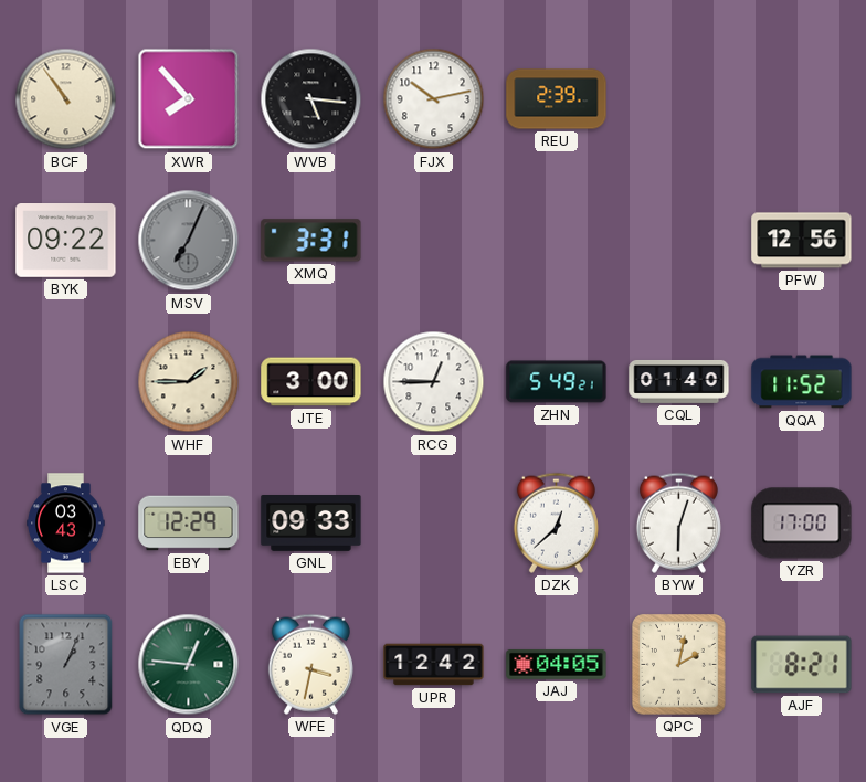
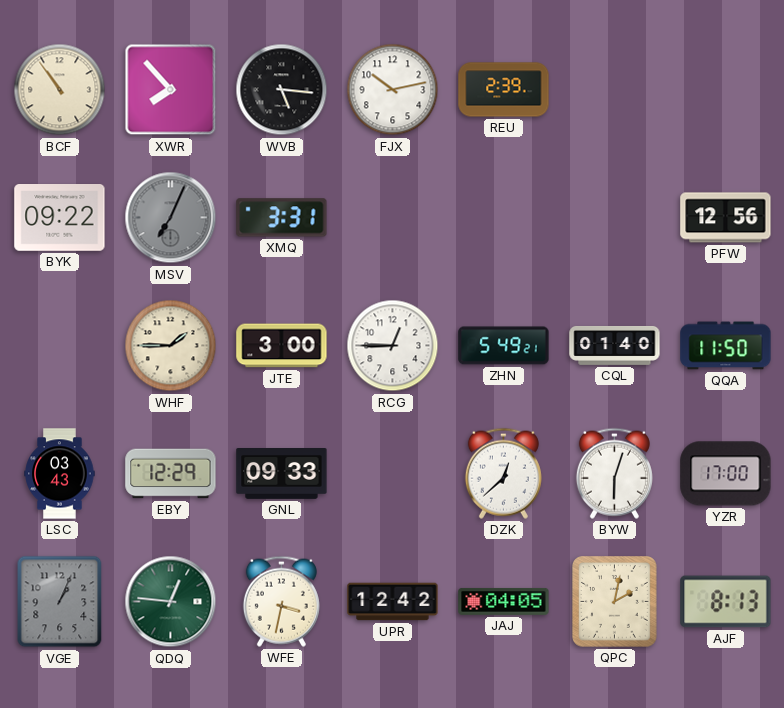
QQA: 11:52 -> 11:50
AJF: 8:21 -> 8:13
